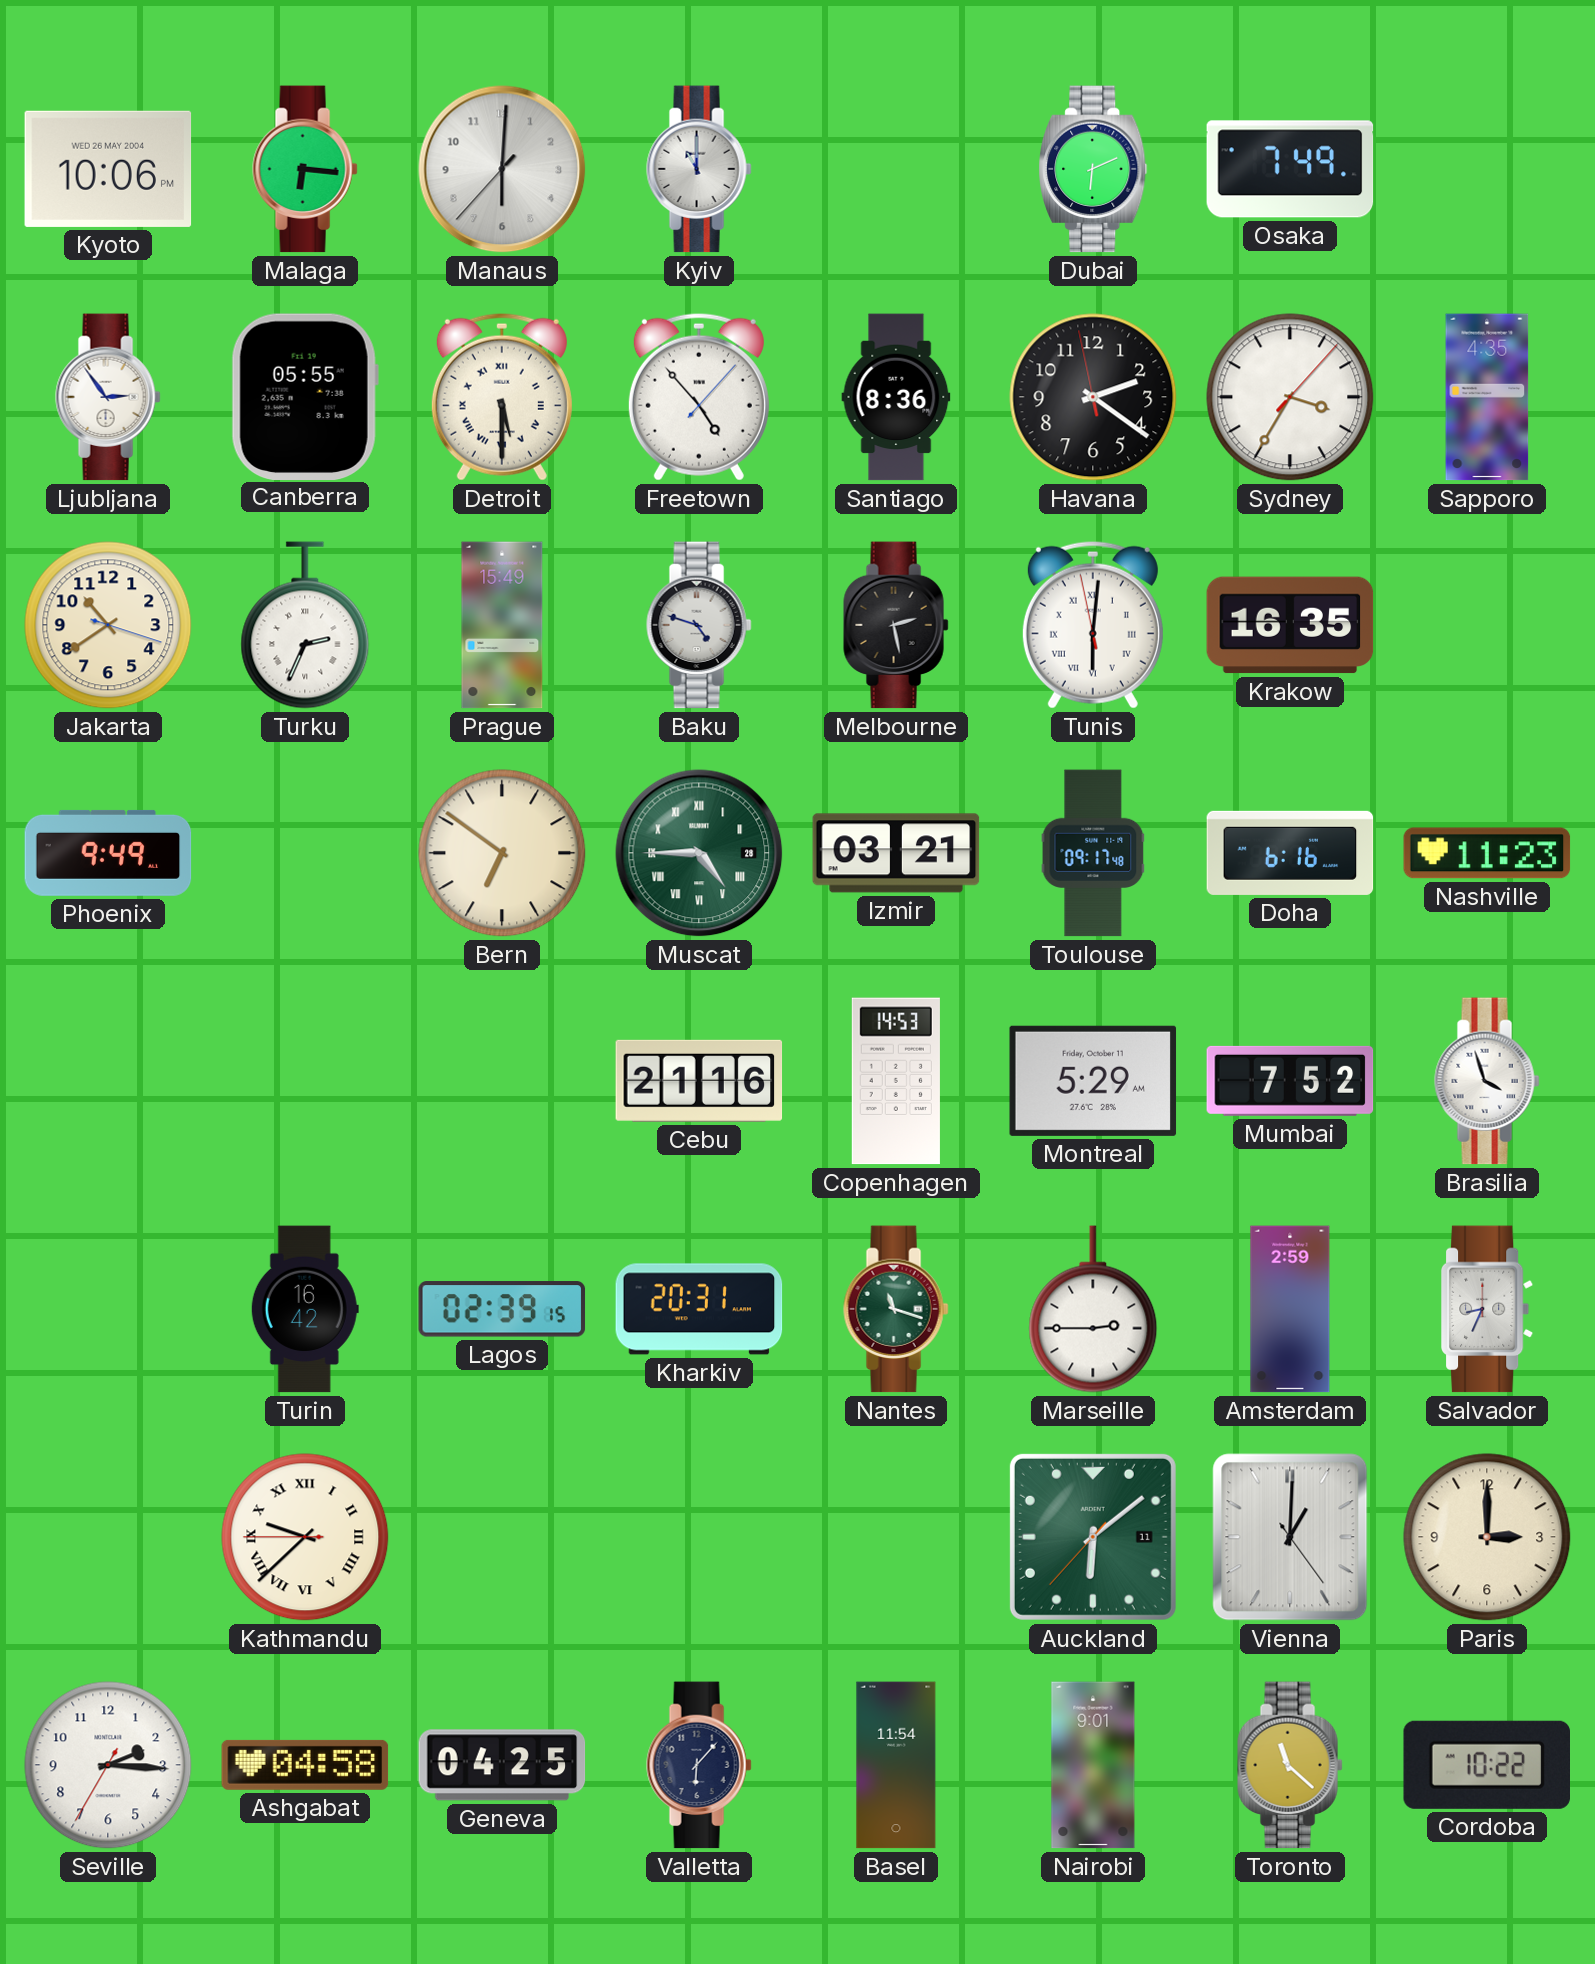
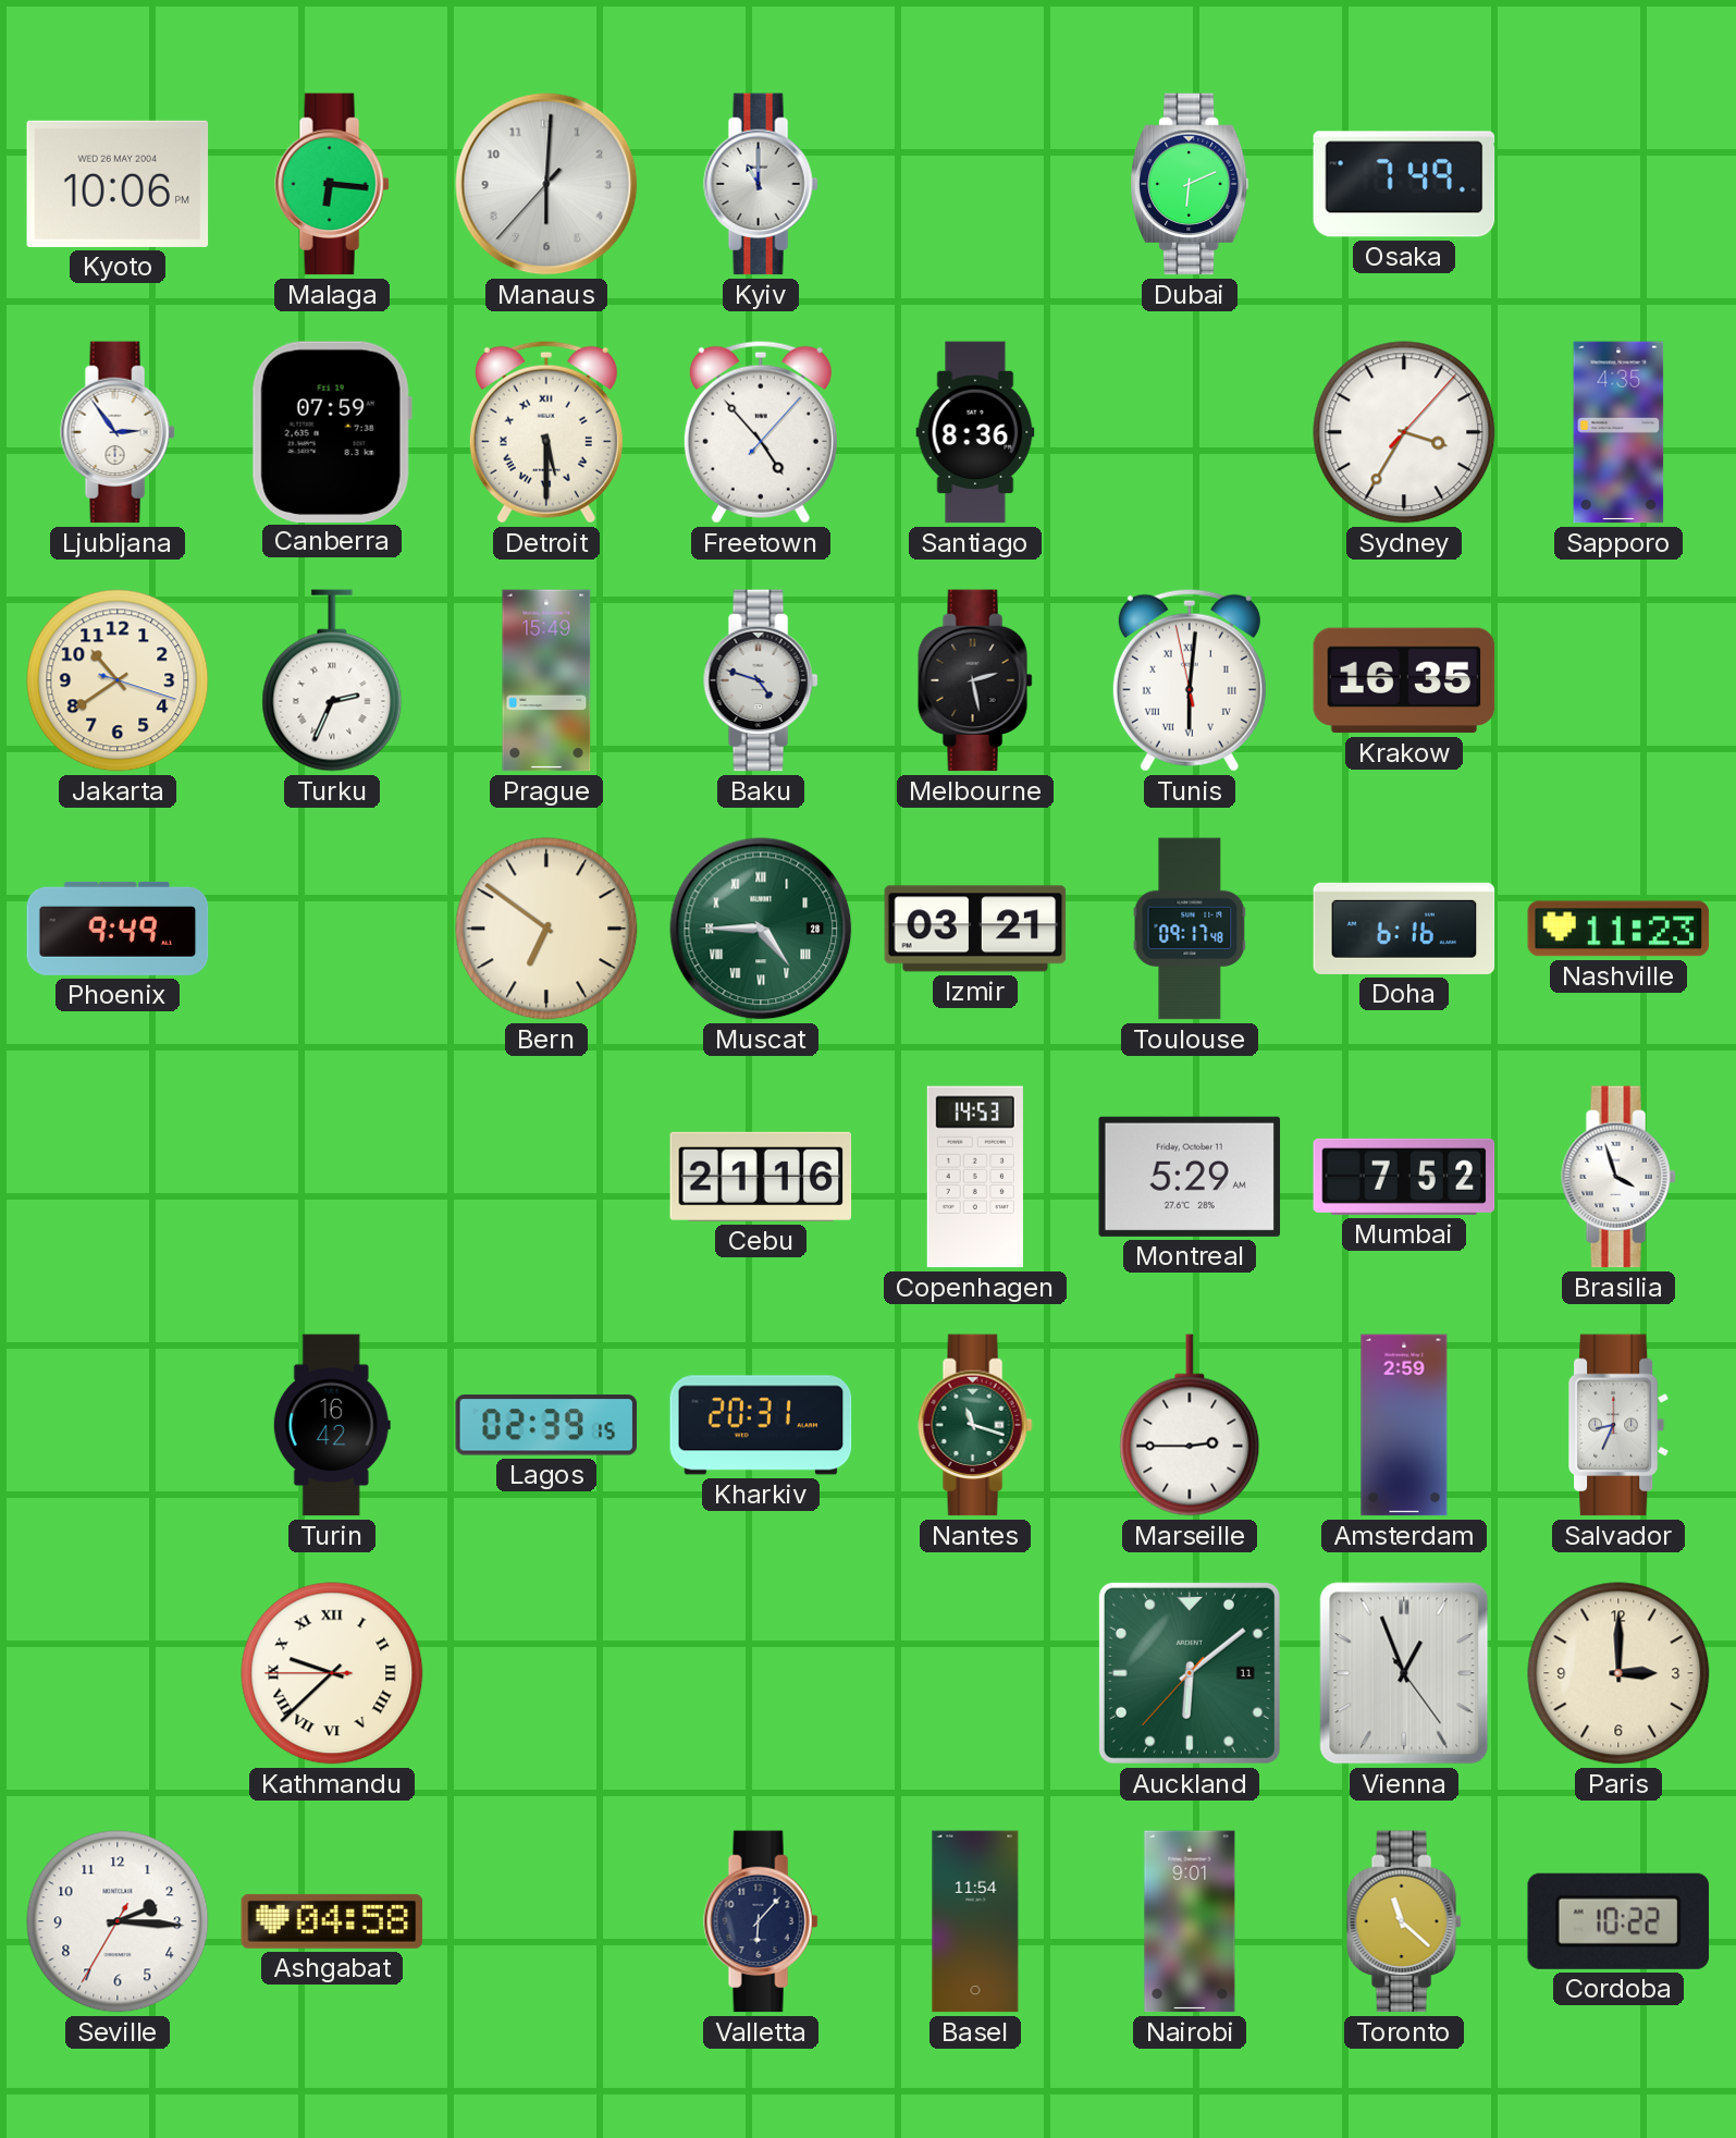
Canberra: 05:55 -> 07:59
Havana: 2:20 -> none
Vienna: 1:00 -> 12:56
Geneva: 04:25 -> none
